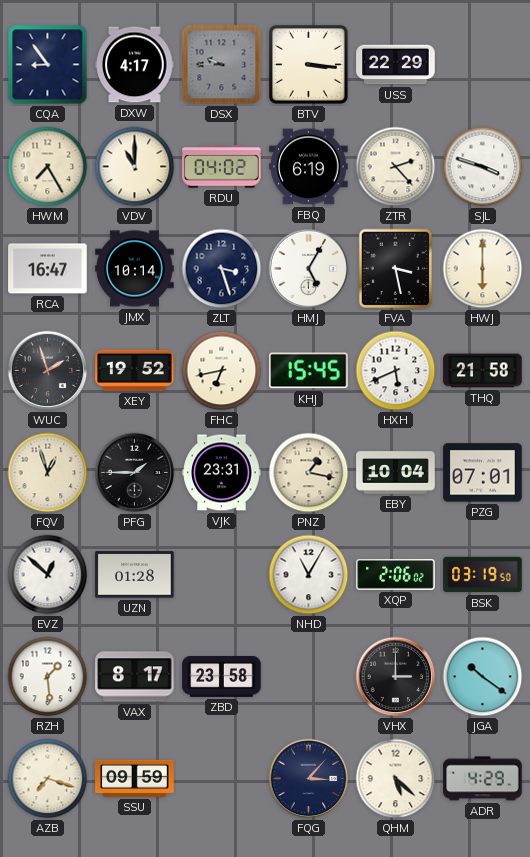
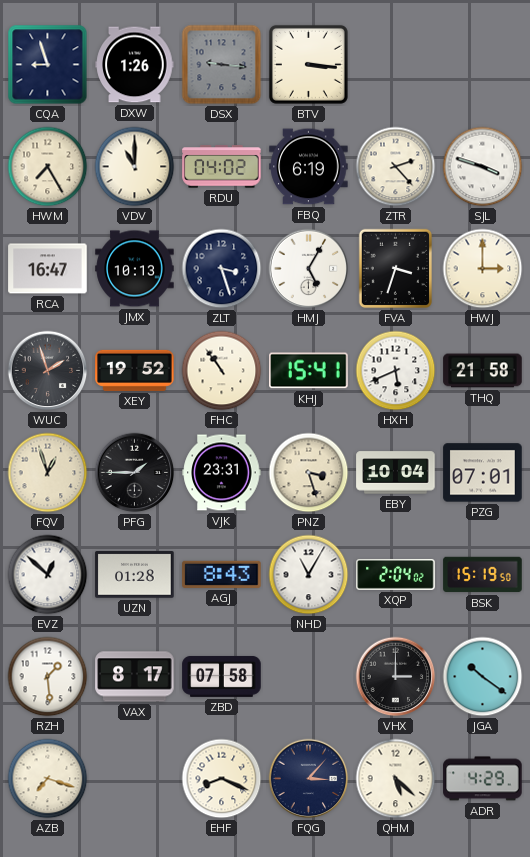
CQA: 8:54 -> 8:57
DXW: 4:17 -> 1:26
DSX: 9:45 -> 9:16
USS: 22:29 -> none
JMX: 10:14 -> 10:13
FVA: 3:28 -> 3:33
HWJ: 6:00 -> 3:00
FHC: 6:43 -> 10:54
KHJ: 15:45 -> 15:41
PNZ: 1:17 -> 3:27
AGJ: none -> 8:43
XQP: 2:06 -> 2:04
BSK: 03:19 -> 15:19
ZBD: 23:58 -> 07:58
SSU: 09:59 -> none
EHF: none -> 8:19
